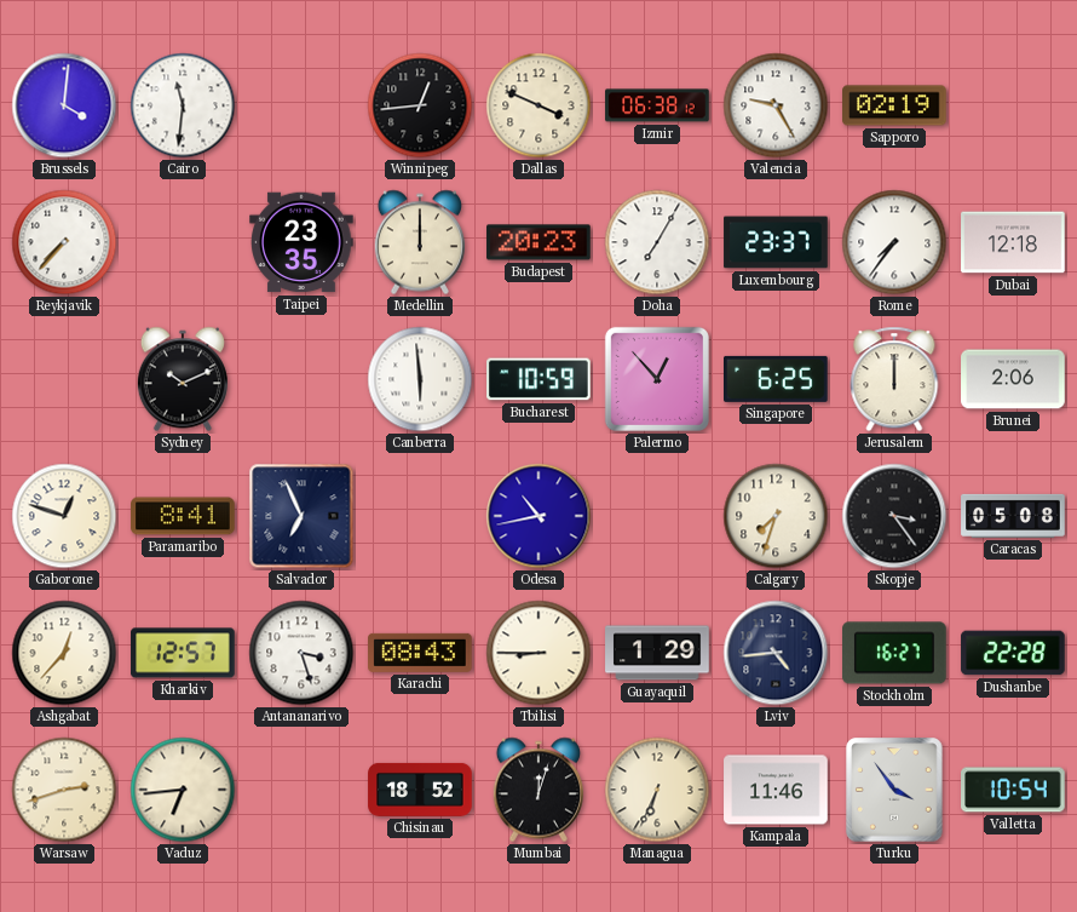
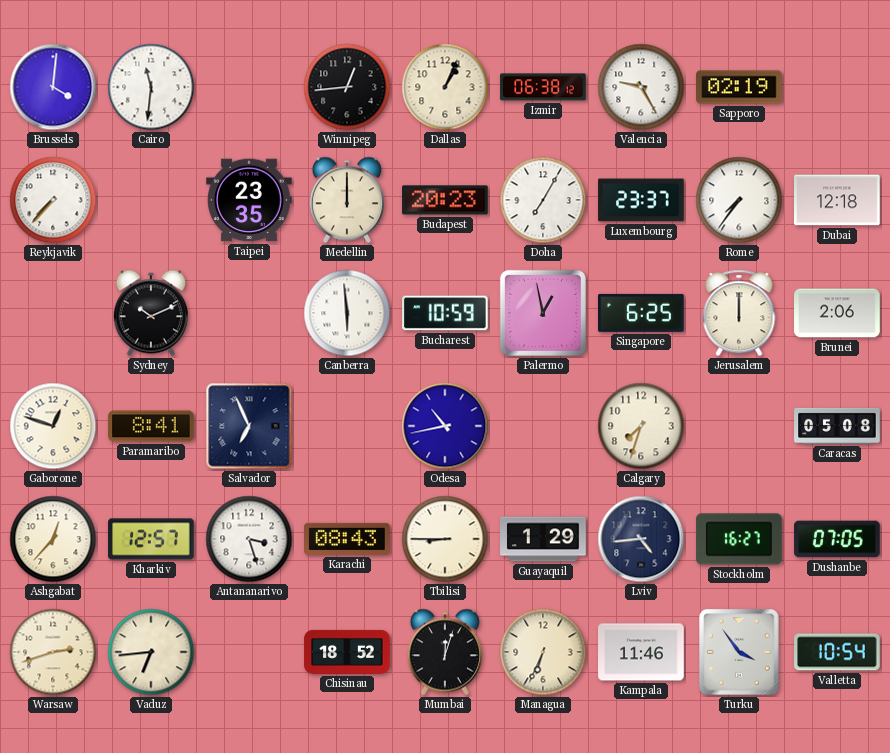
Dallas: 3:49 -> 1:04
Palermo: 12:53 -> 12:58
Skopje: 3:24 -> none
Dushanbe: 22:28 -> 07:05
